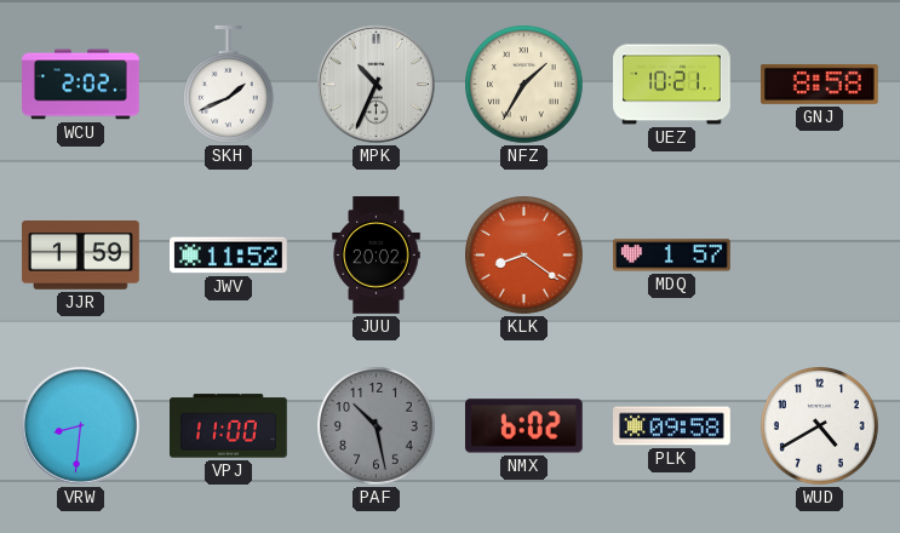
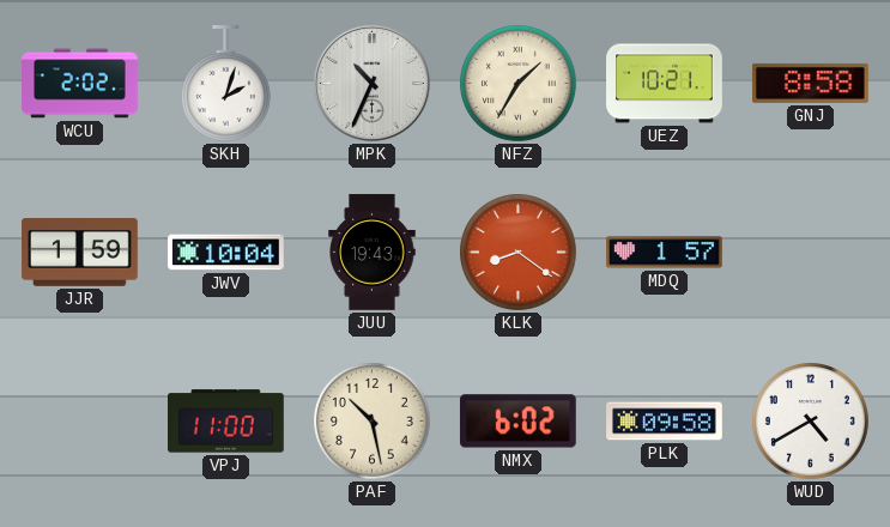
SKH: 1:41 -> 2:03
JWV: 11:52 -> 10:04
JUU: 20:02 -> 19:43
VRW: 8:31 -> none
PAF dial: grey -> cream
